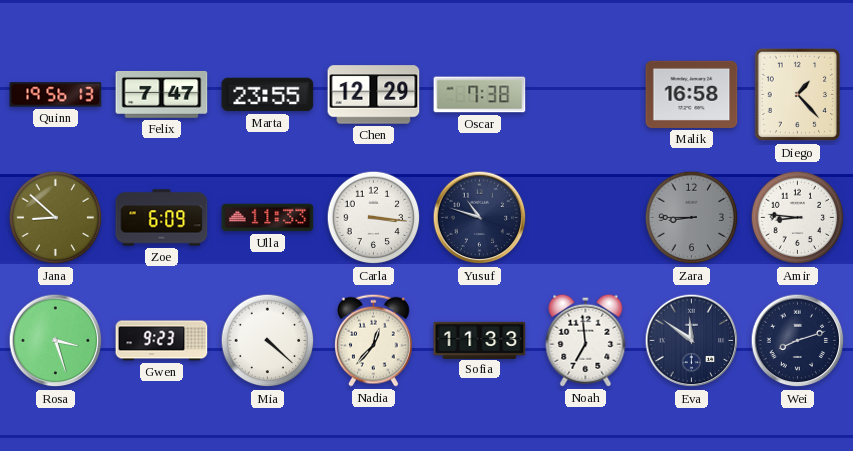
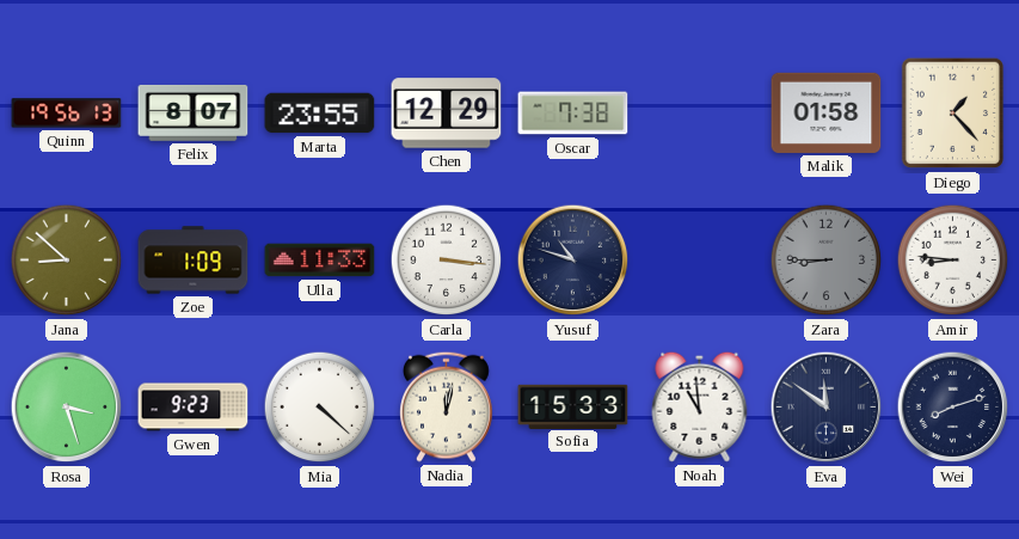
Felix: 7:47 -> 8:07
Malik: 16:58 -> 01:58
Zoe: 6:09 -> 1:09
Nadia: 12:37 -> 12:02
Sofia: 11:33 -> 15:33
Noah: 6:59 -> 10:59
